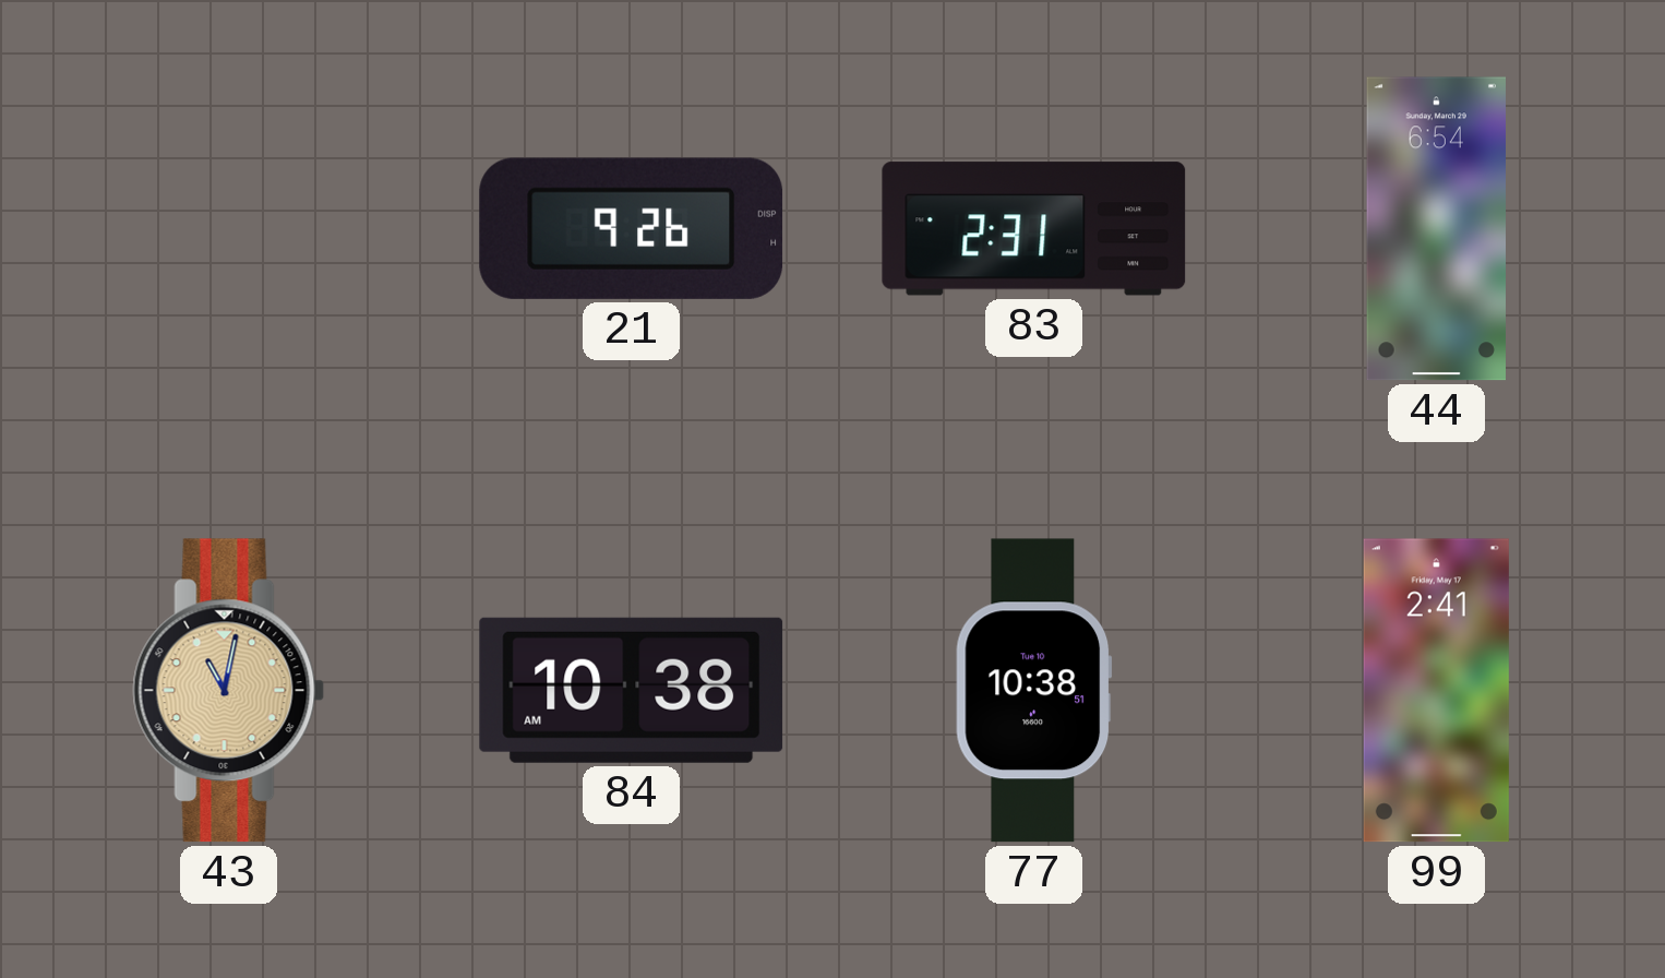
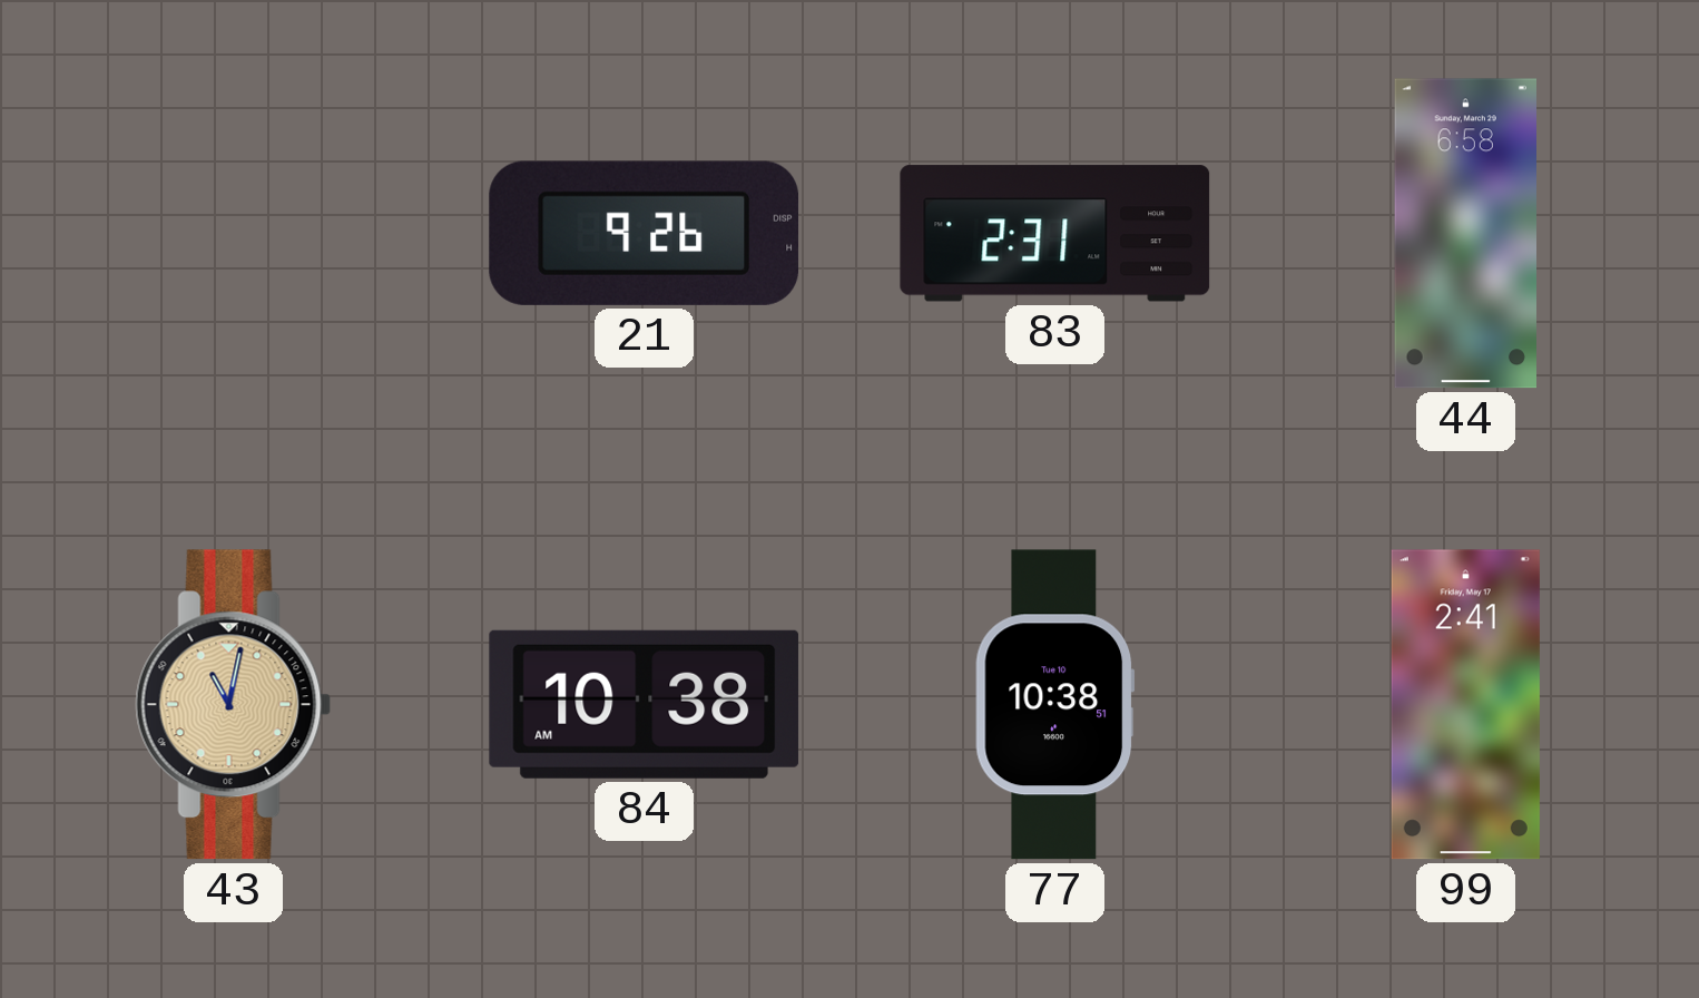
44: 6:54 -> 6:58
